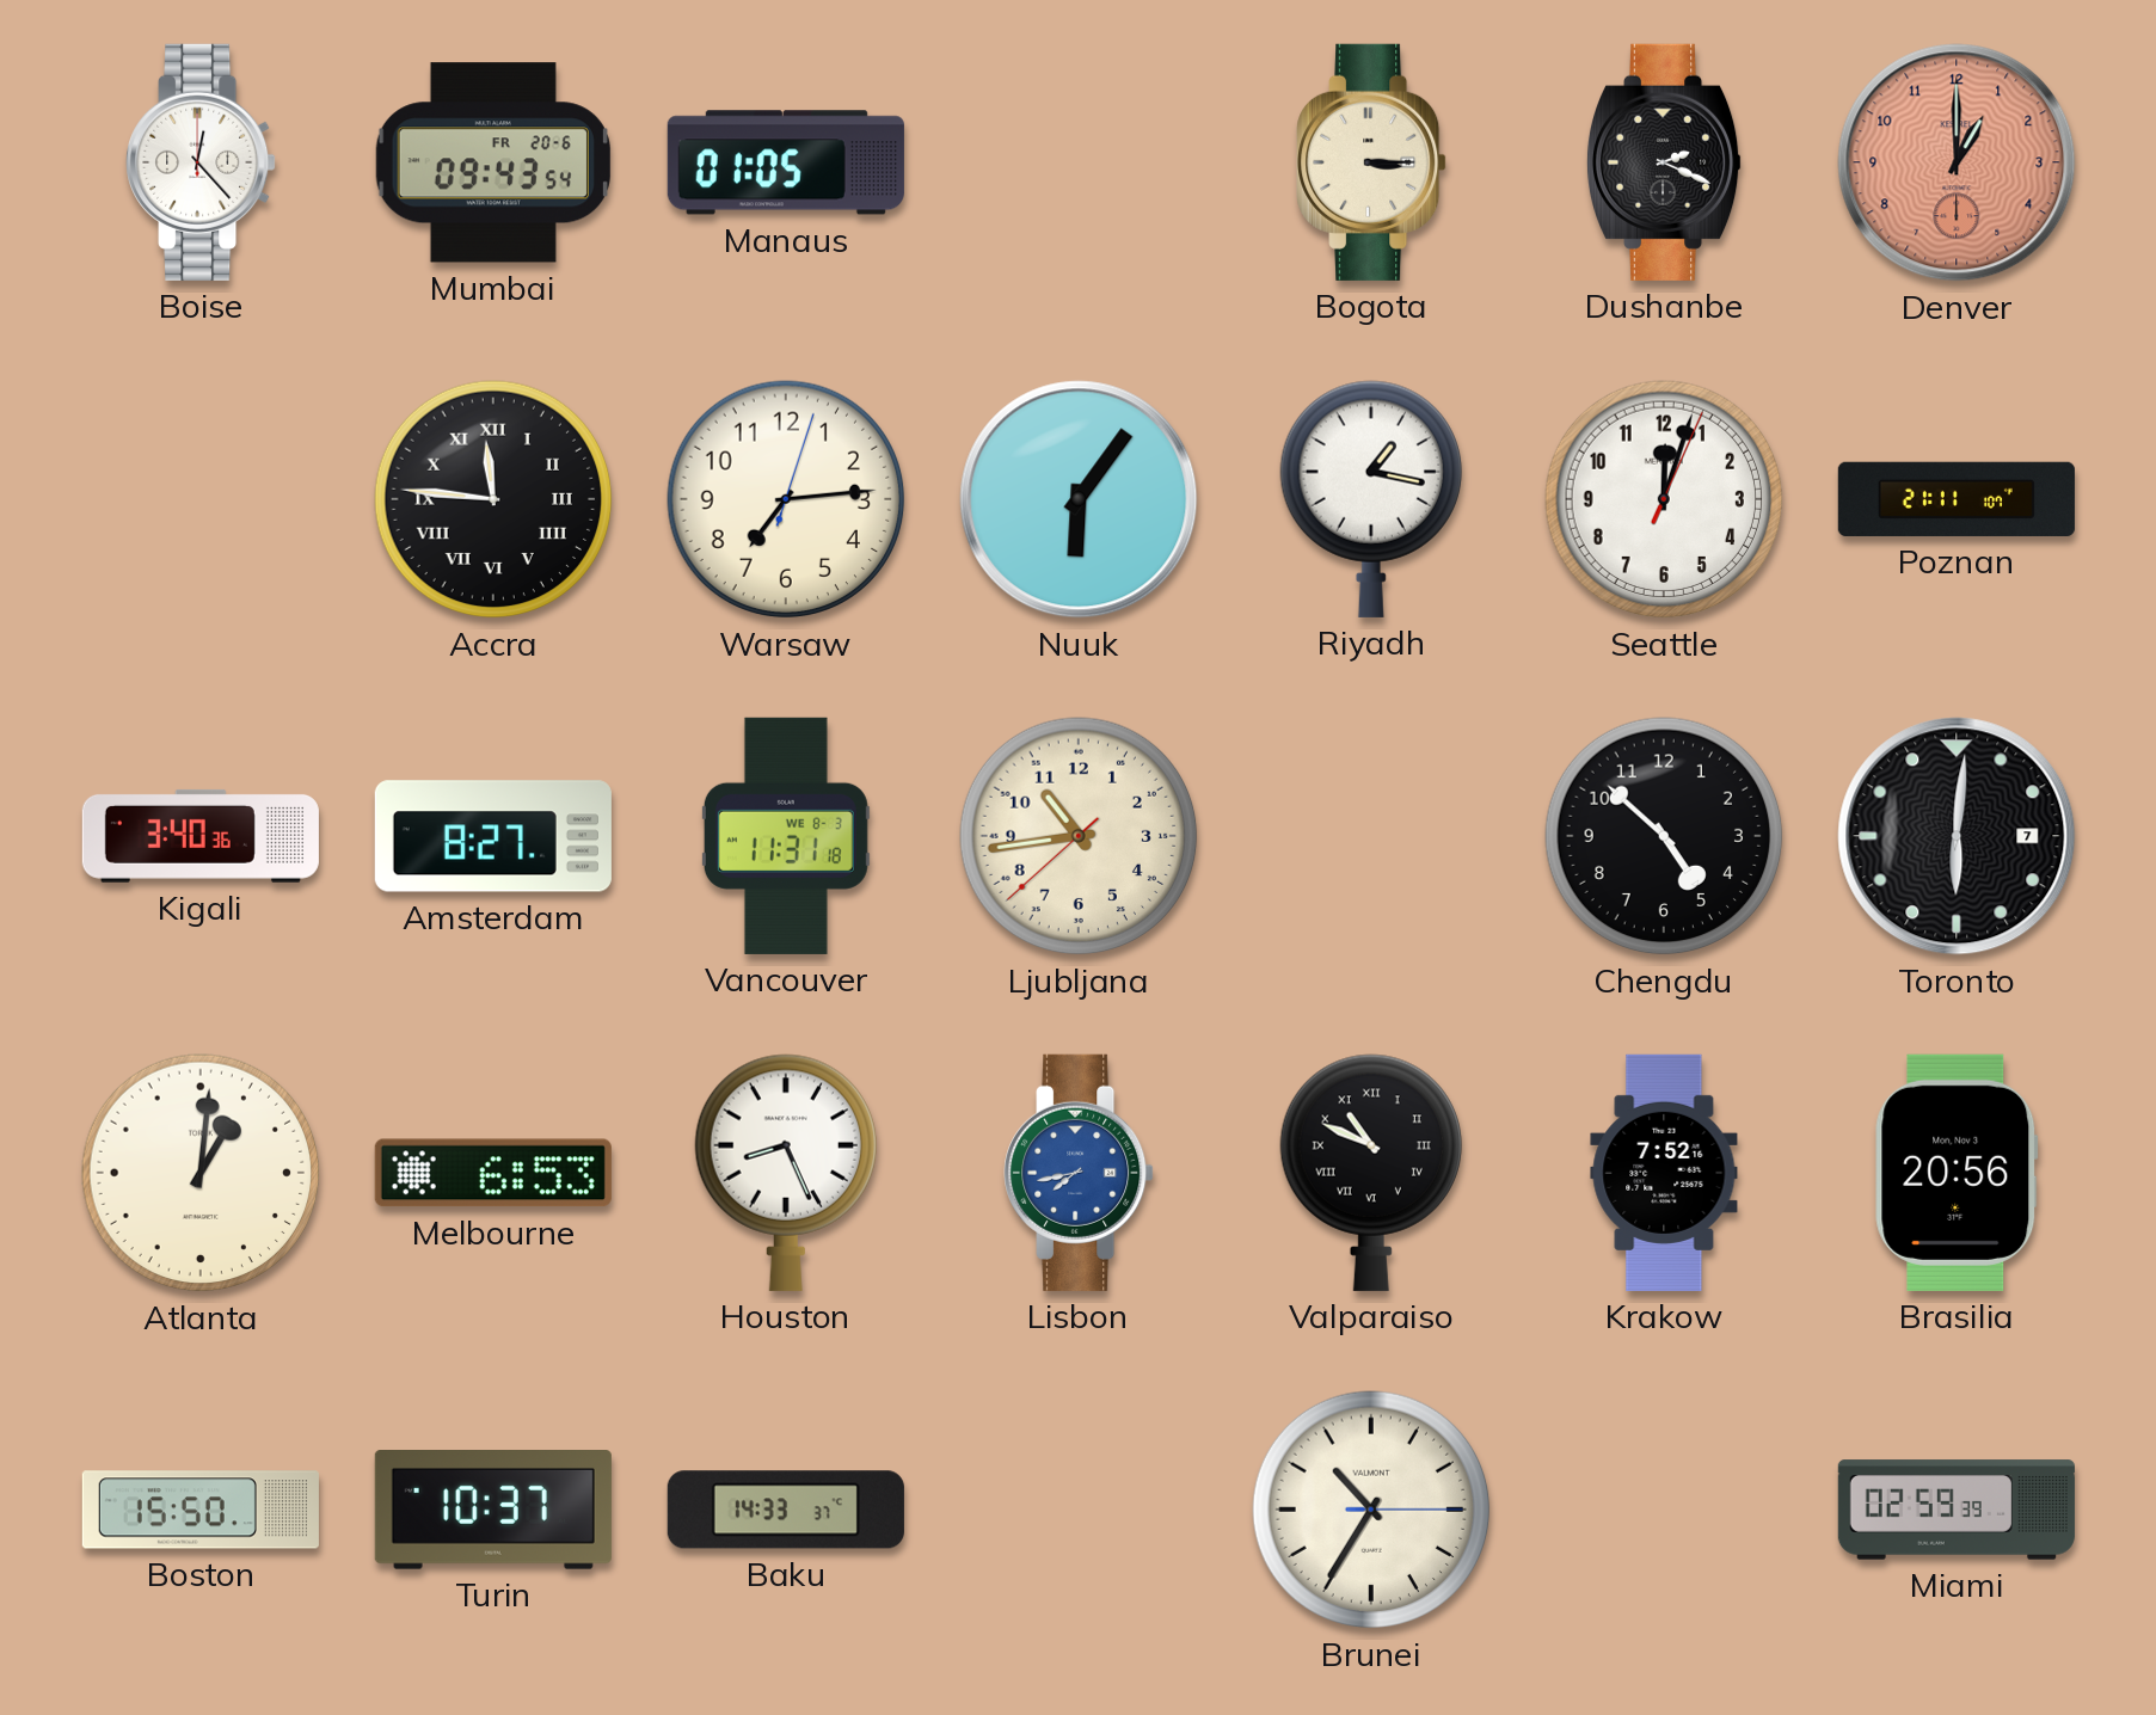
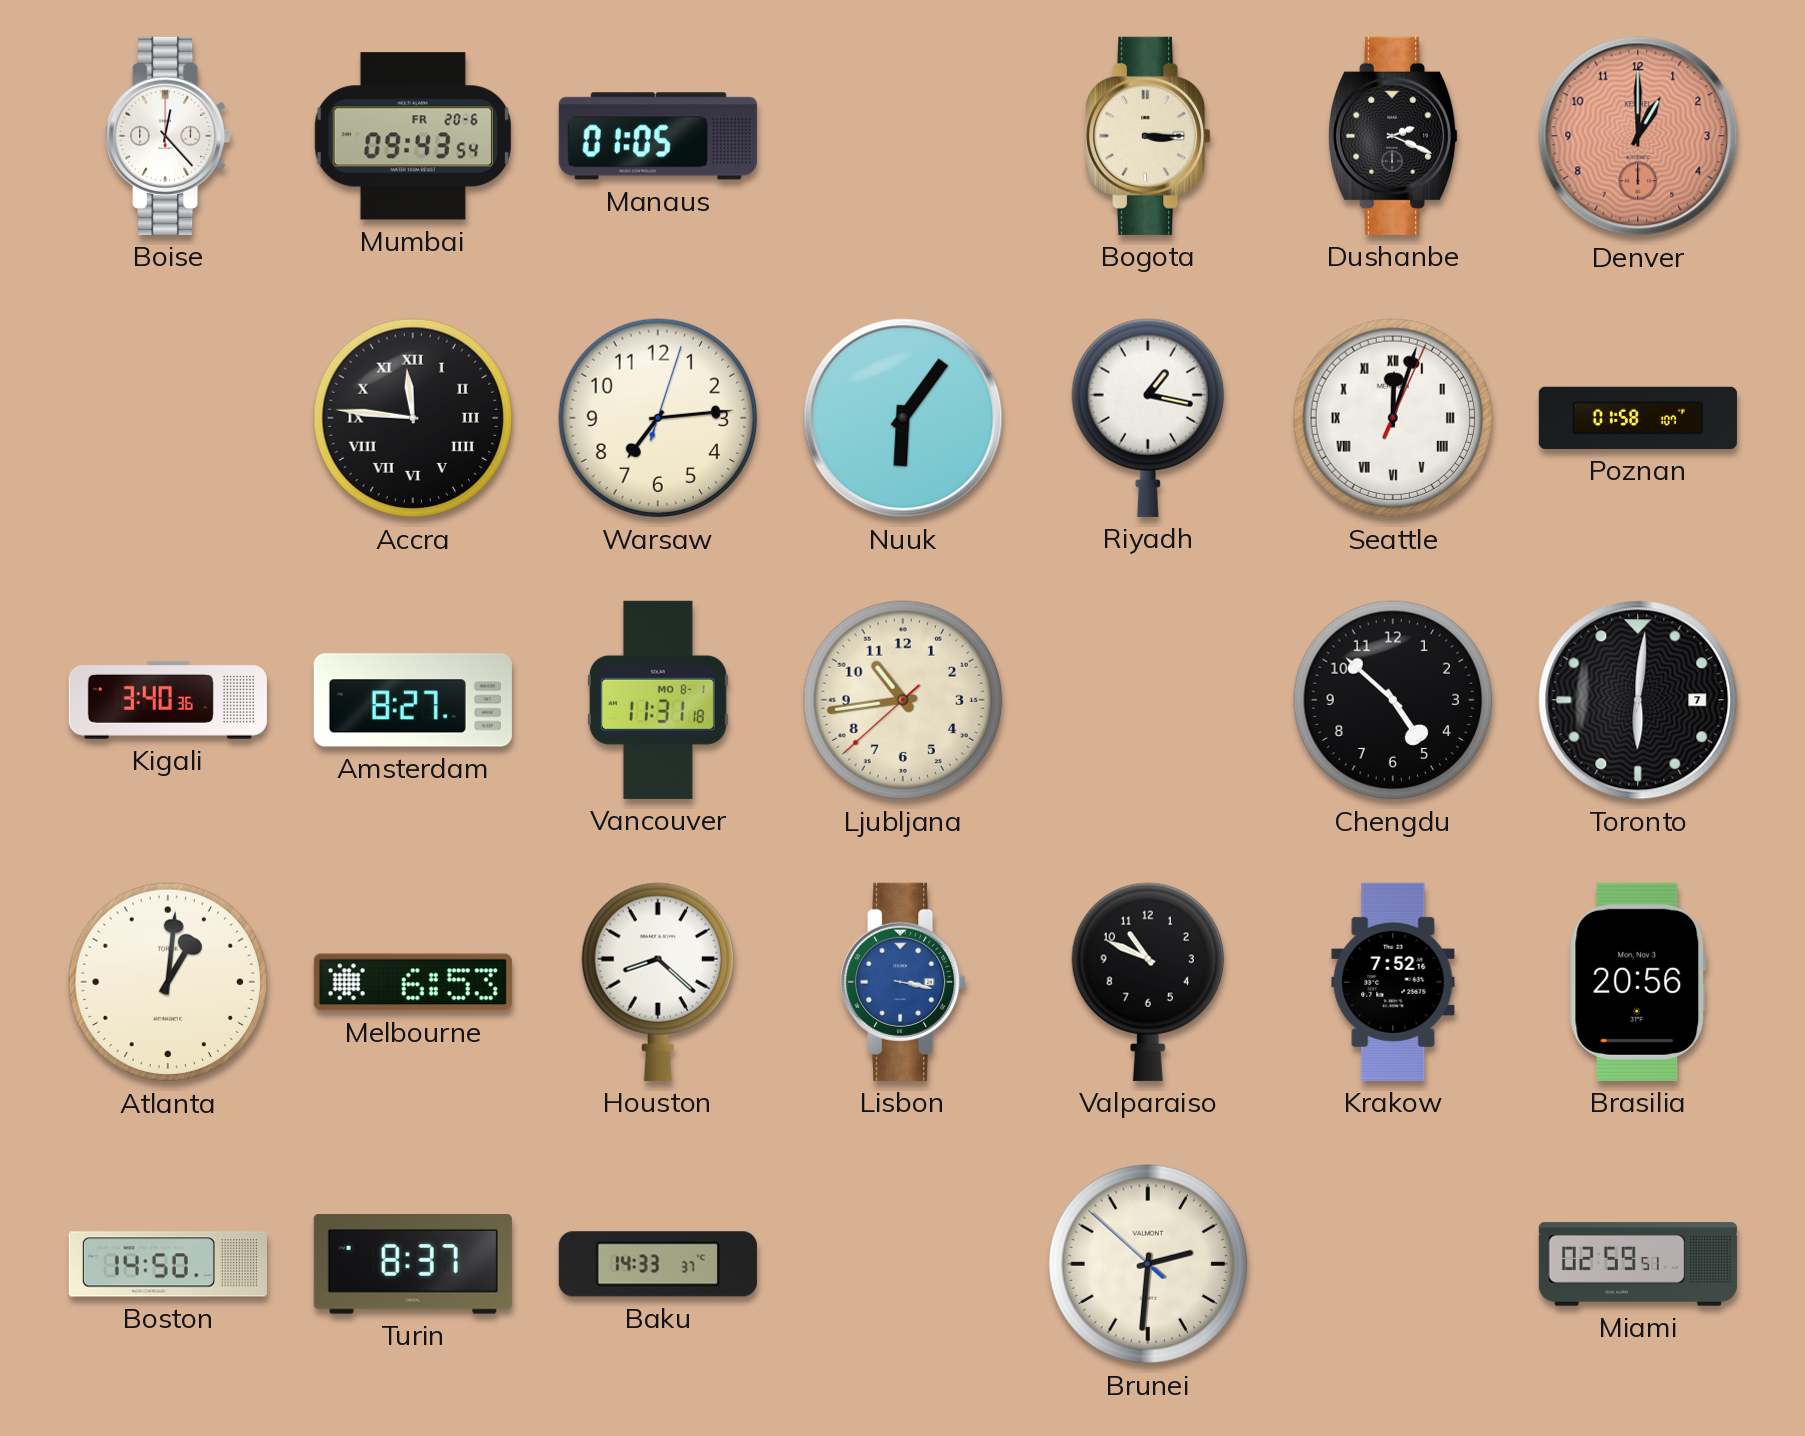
Seattle numerals: Arabic -> Roman
Poznan: 21:11 -> 01:58
Vancouver date: WE 8-3 -> MO 8-1
Houston: 8:26 -> 8:22
Lisbon: 7:43 -> 3:17
Valparaiso numerals: Roman -> Arabic
Boston: 15:50 -> 14:50
Turin: 10:37 -> 8:37
Brunei: 10:35 -> 2:30
Miami: 02:59:39 -> 02:59:51
